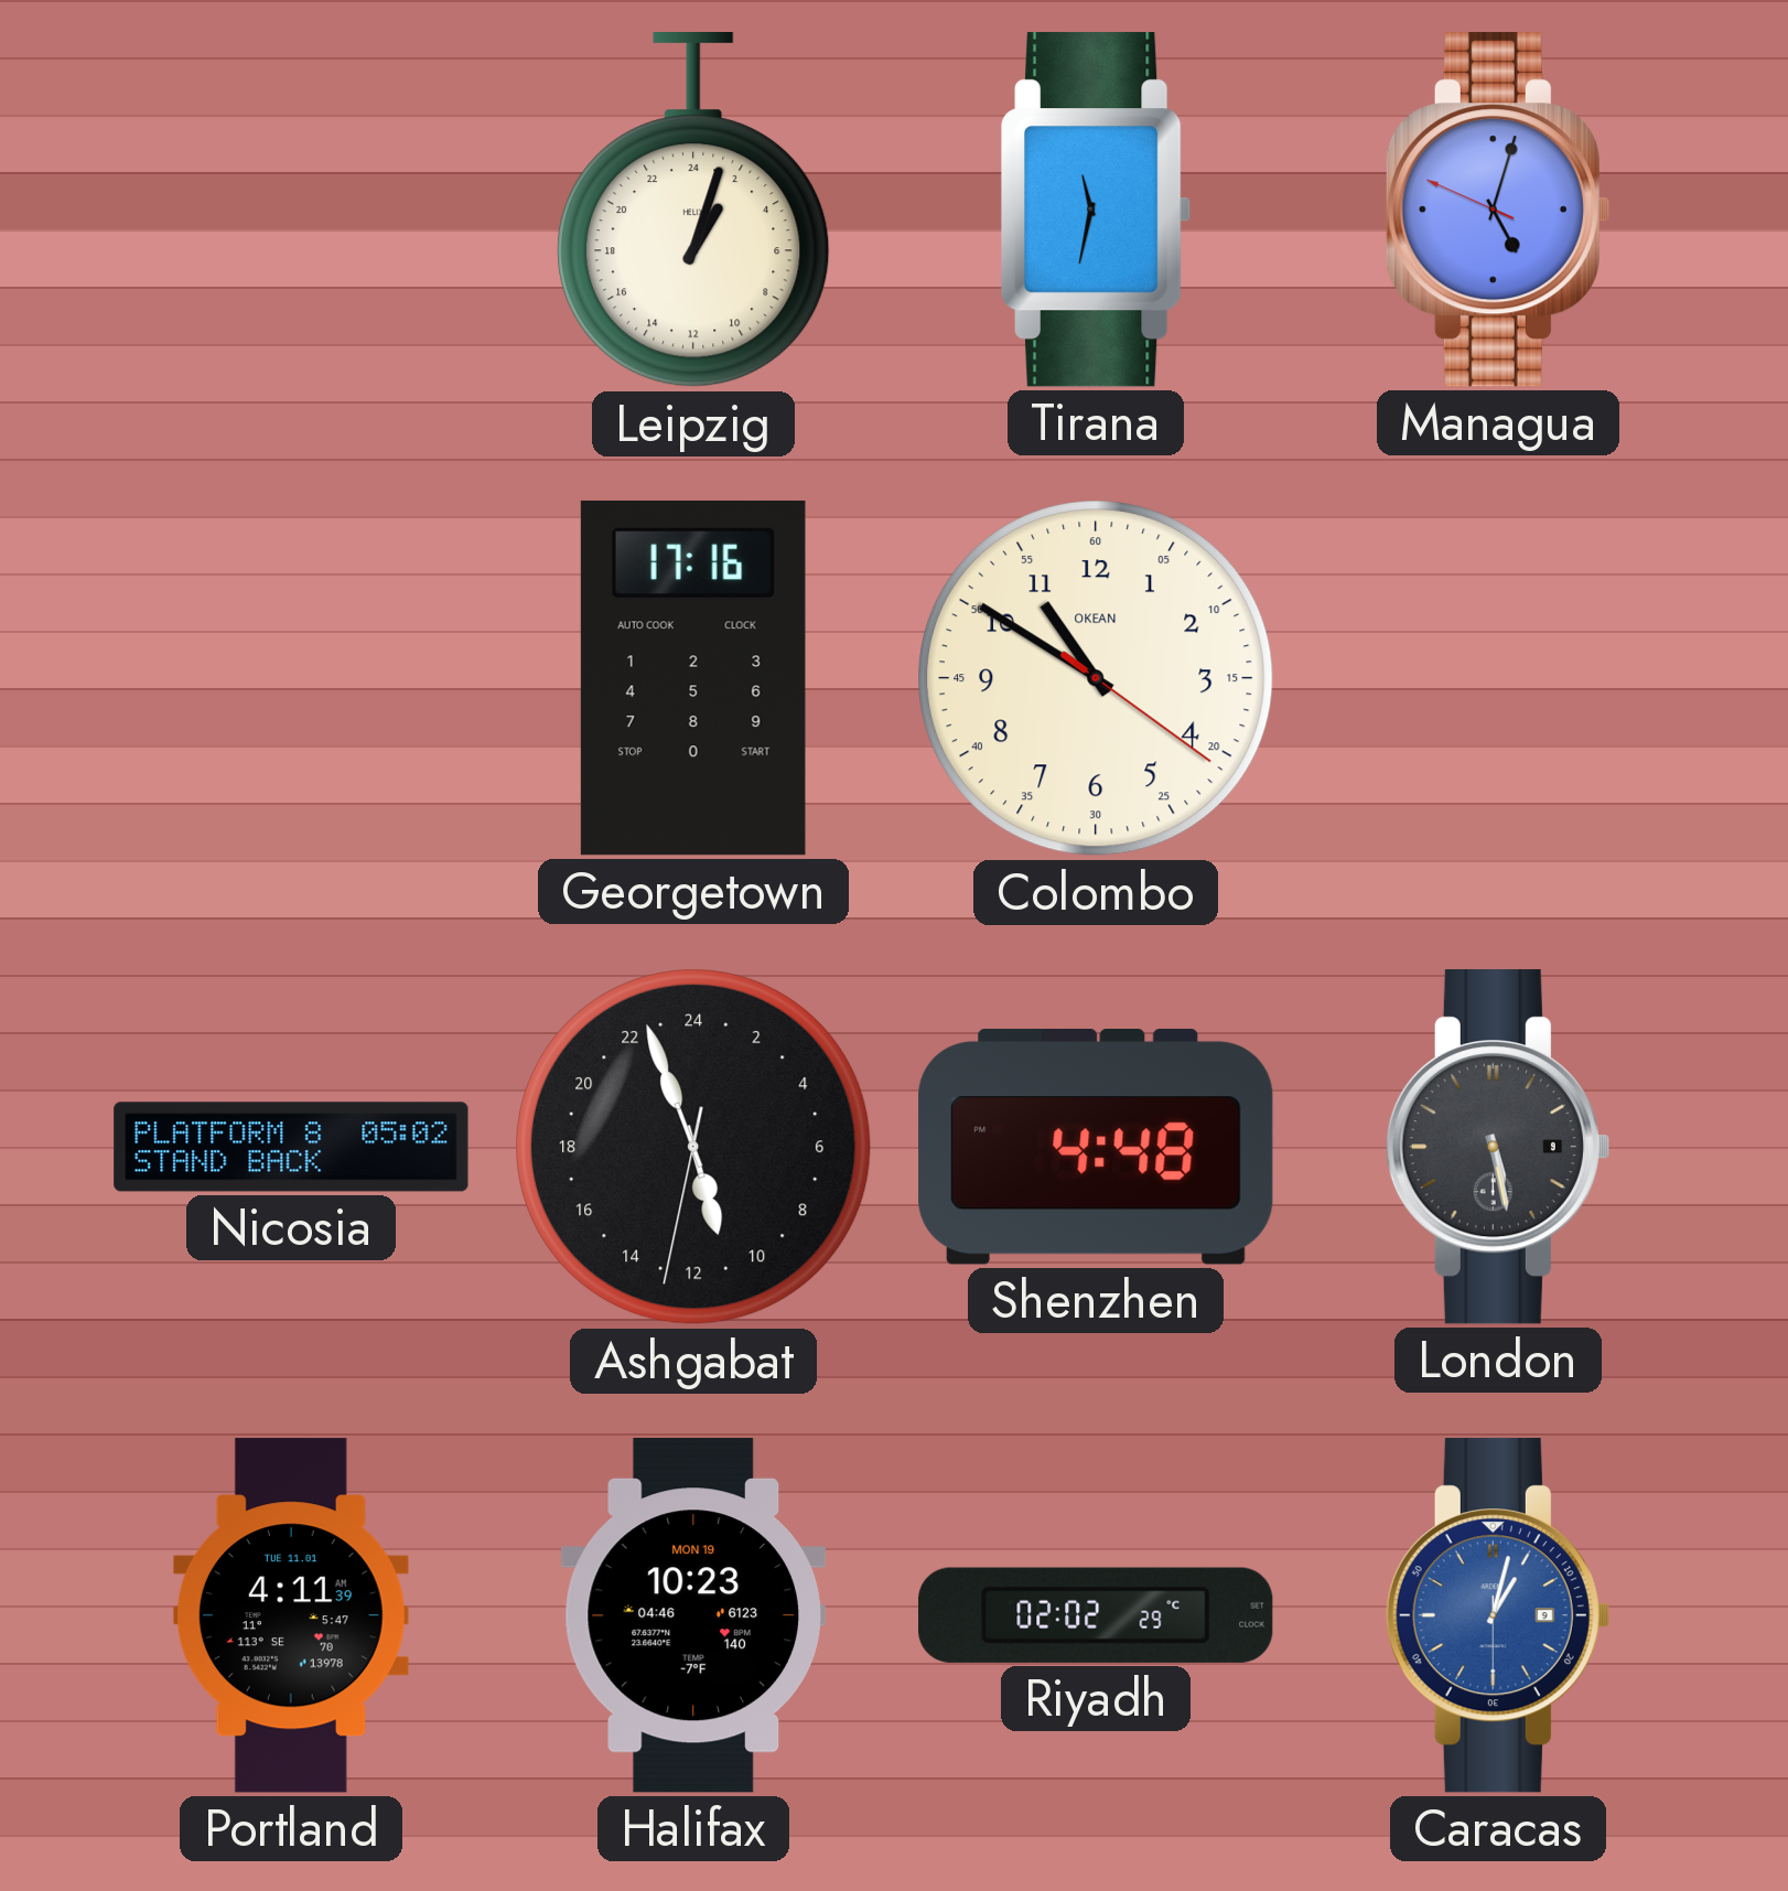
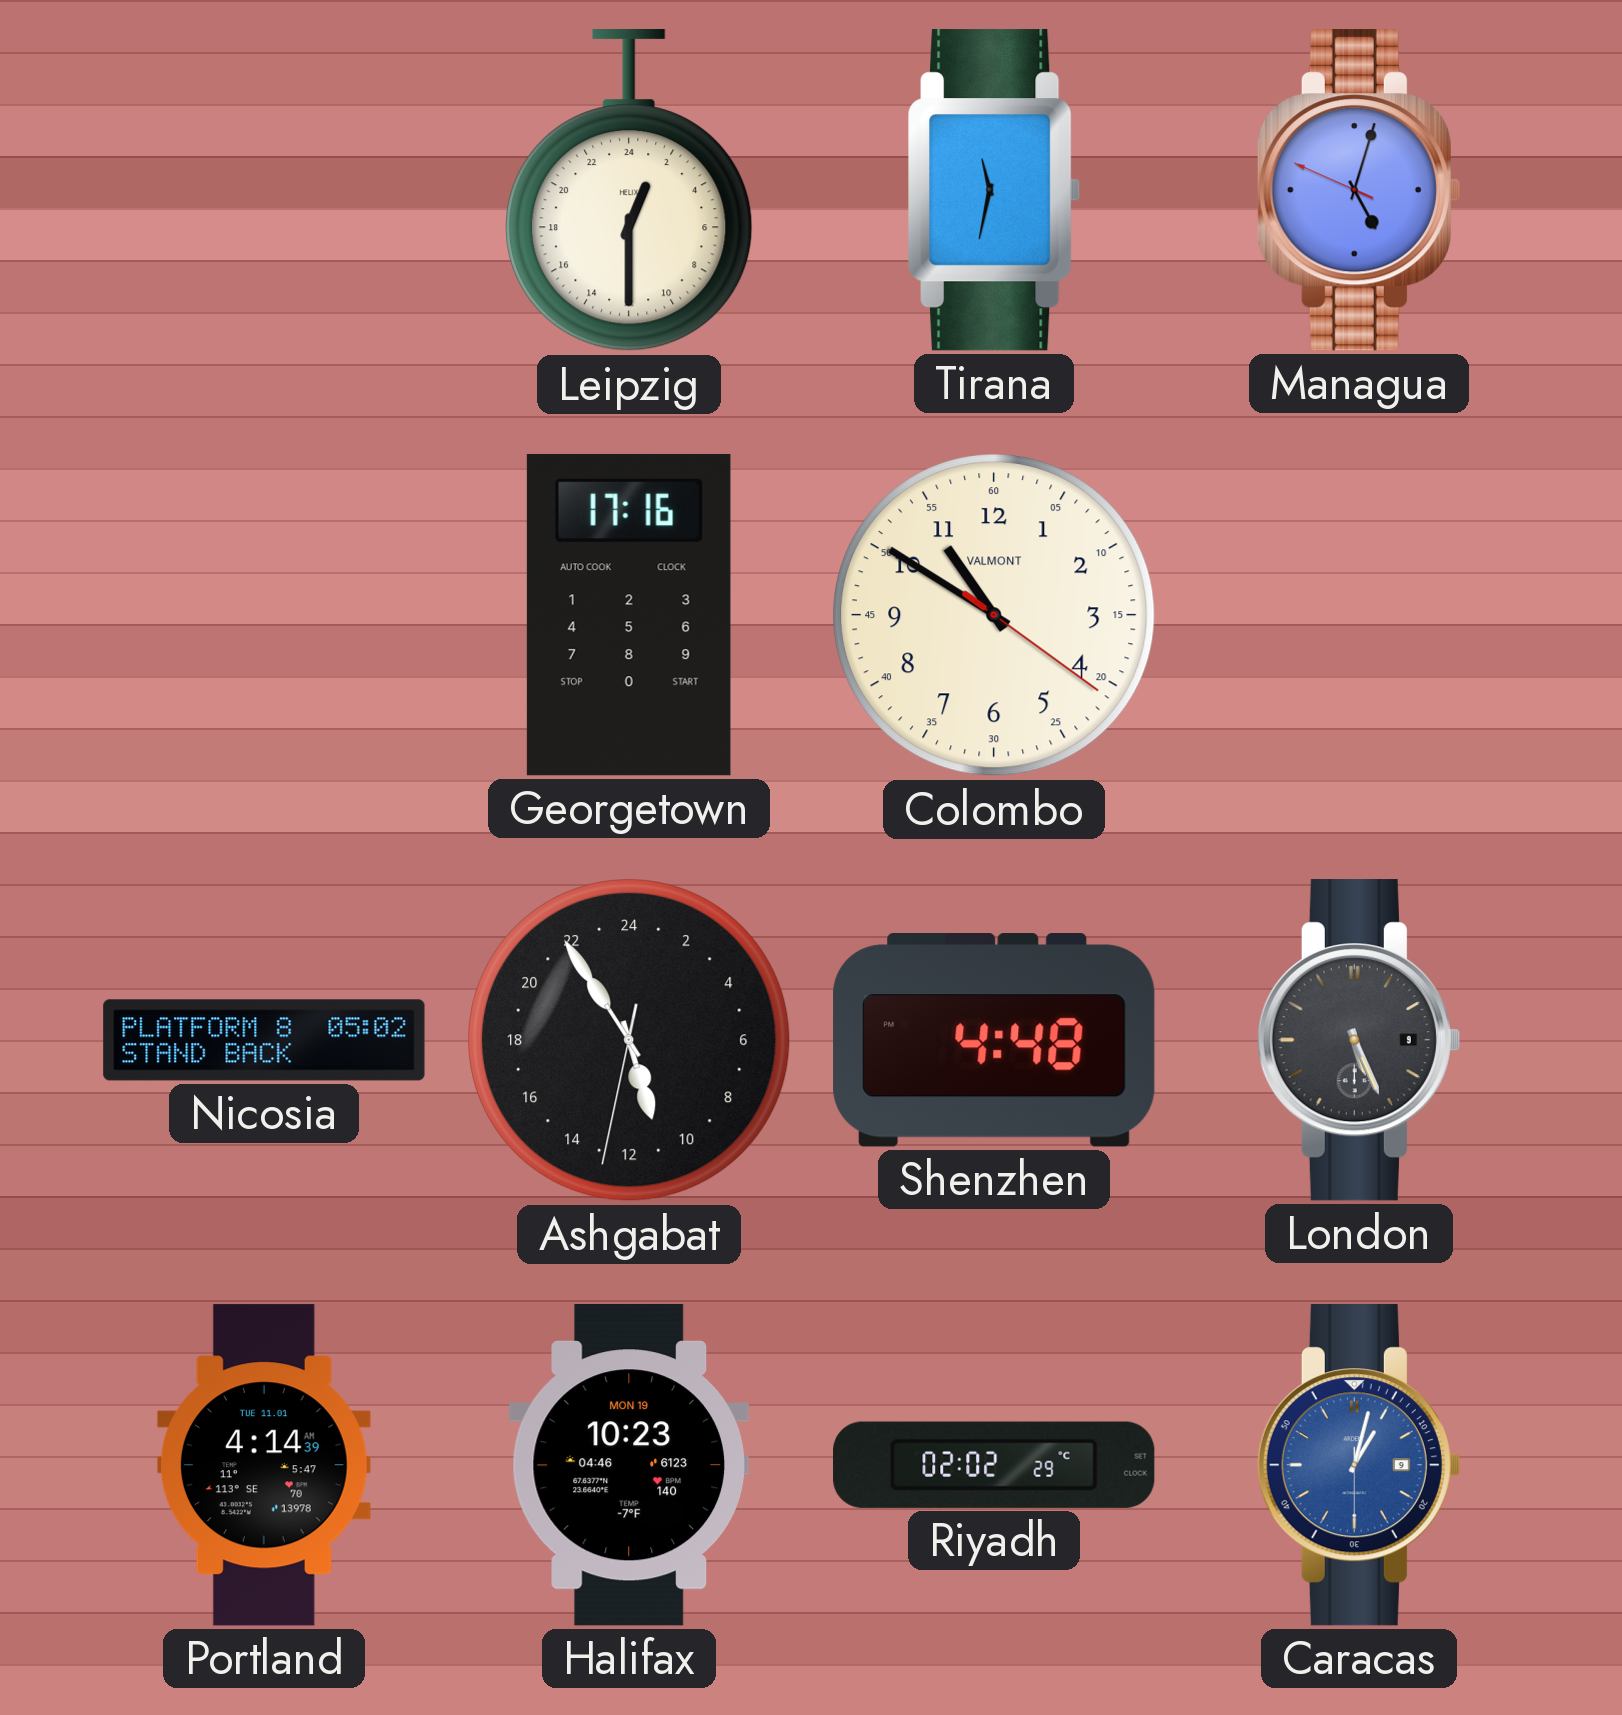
Leipzig: 2:03 -> 1:30
Colombo brand: OKEAN -> VALMONT
Ashgabat: 10:56 -> 10:54
London: 5:28 -> 5:26
Portland: 4:11 -> 4:14
